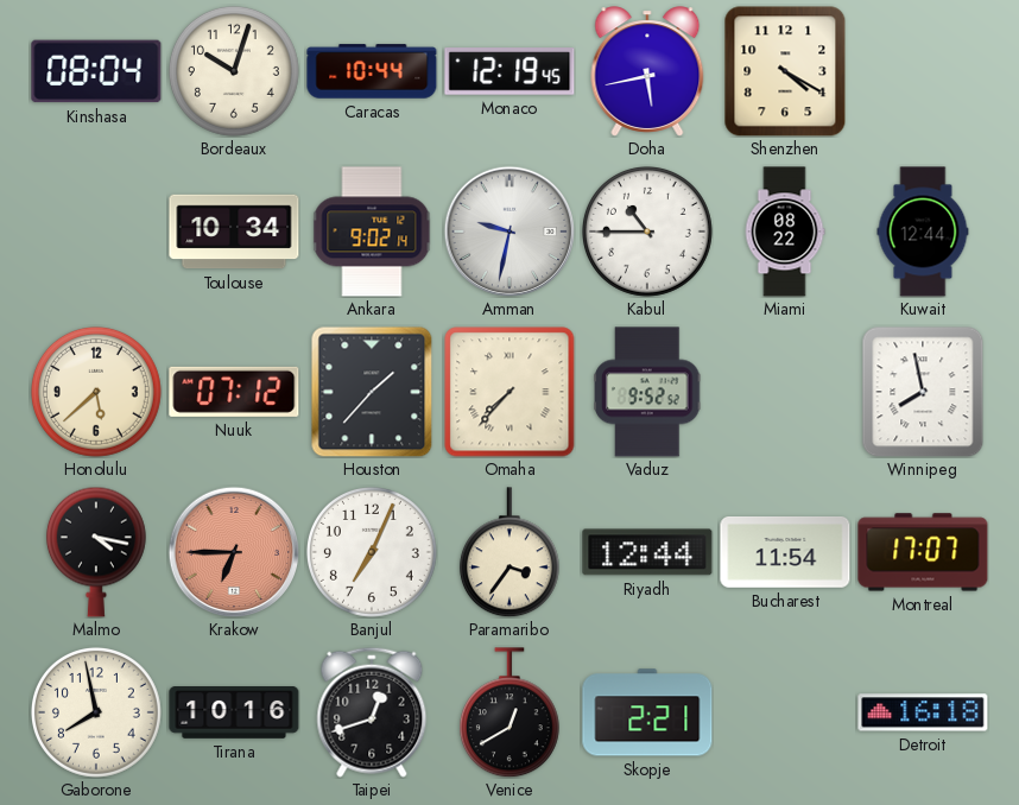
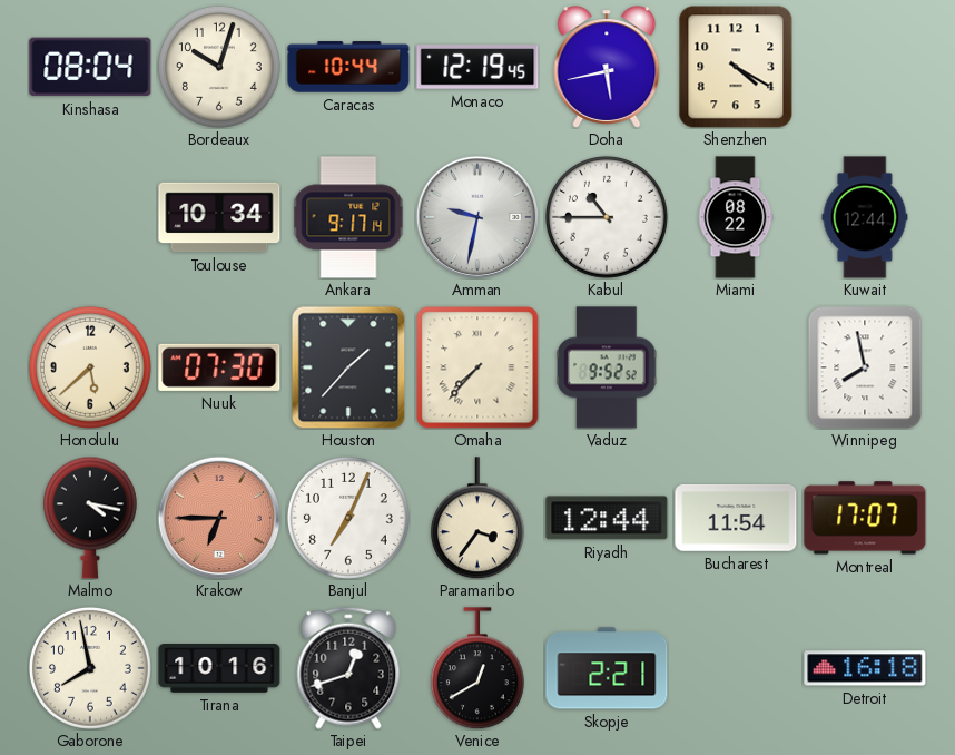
Ankara: 9:02 -> 9:17
Nuuk: 07:12 -> 07:30
